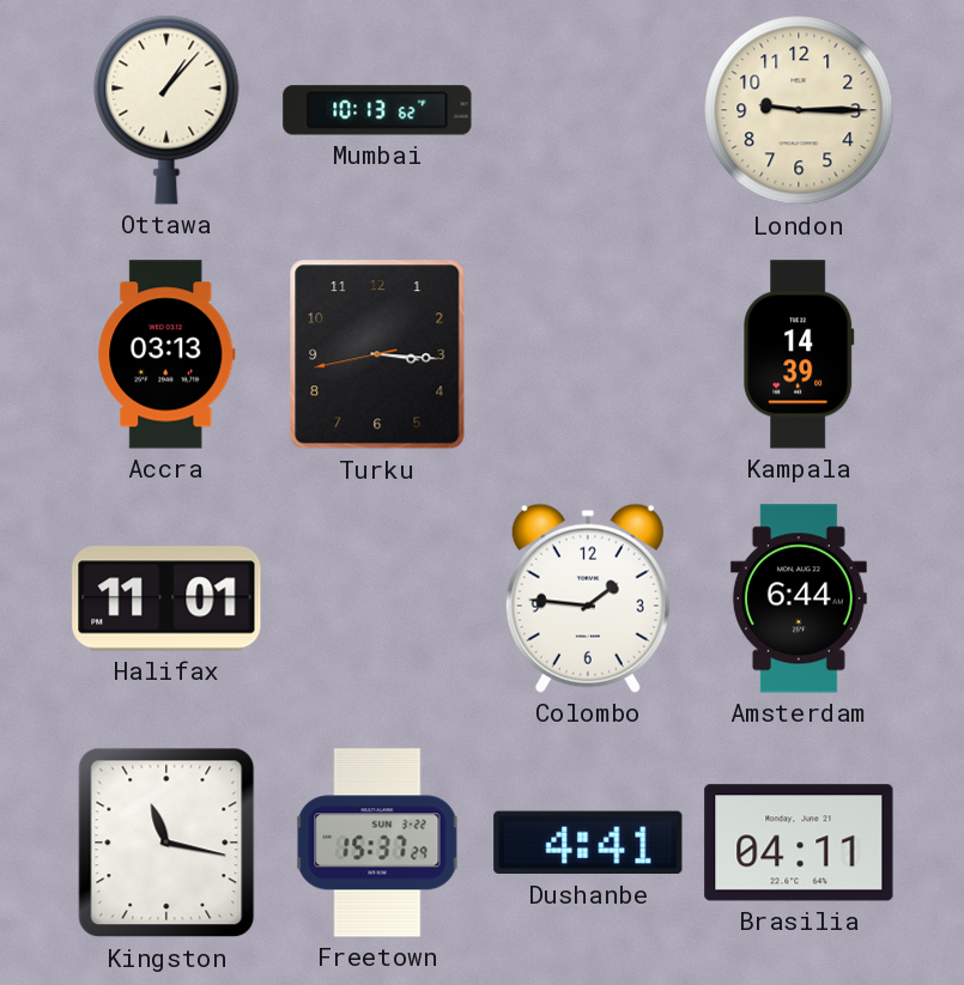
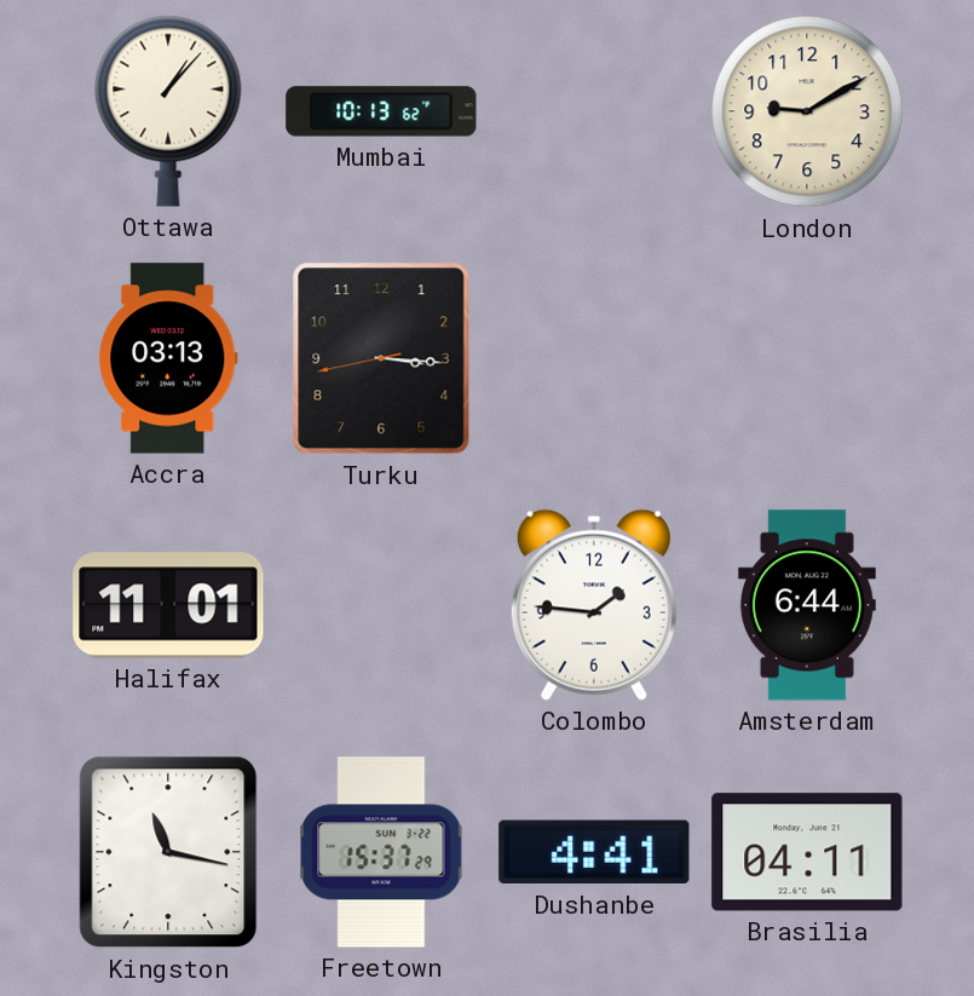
London: 9:15 -> 9:10
Kampala: 14:39 -> none
